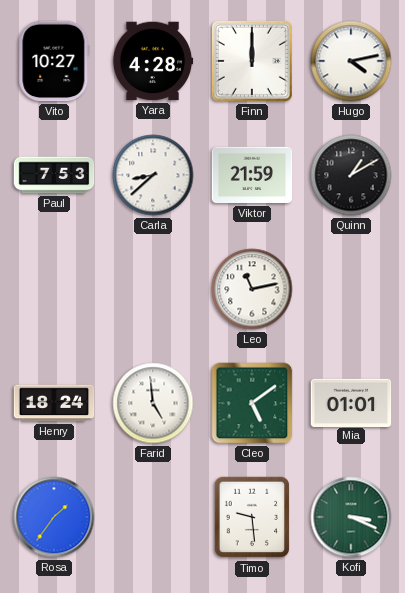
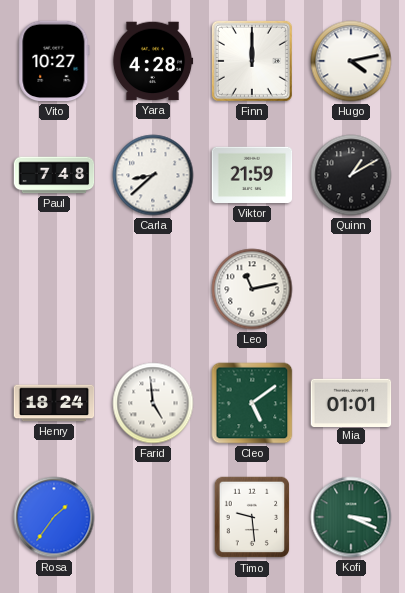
Paul: 7:53 -> 7:48
